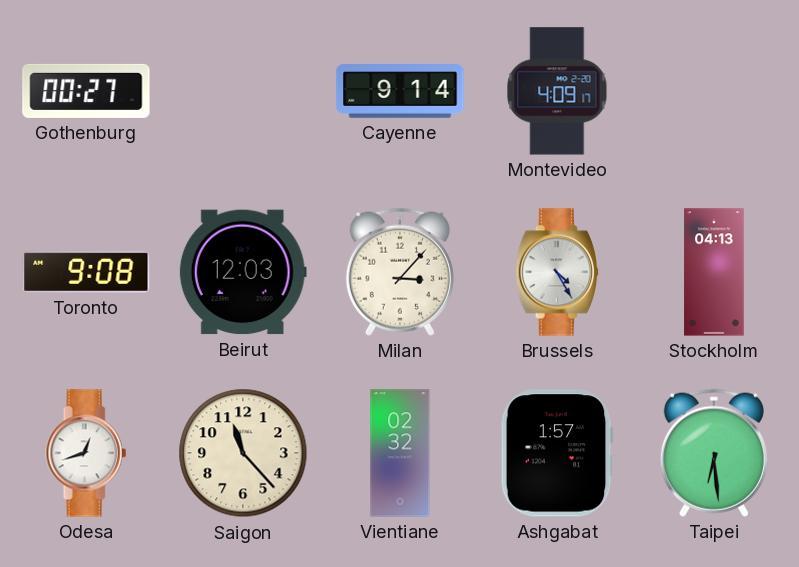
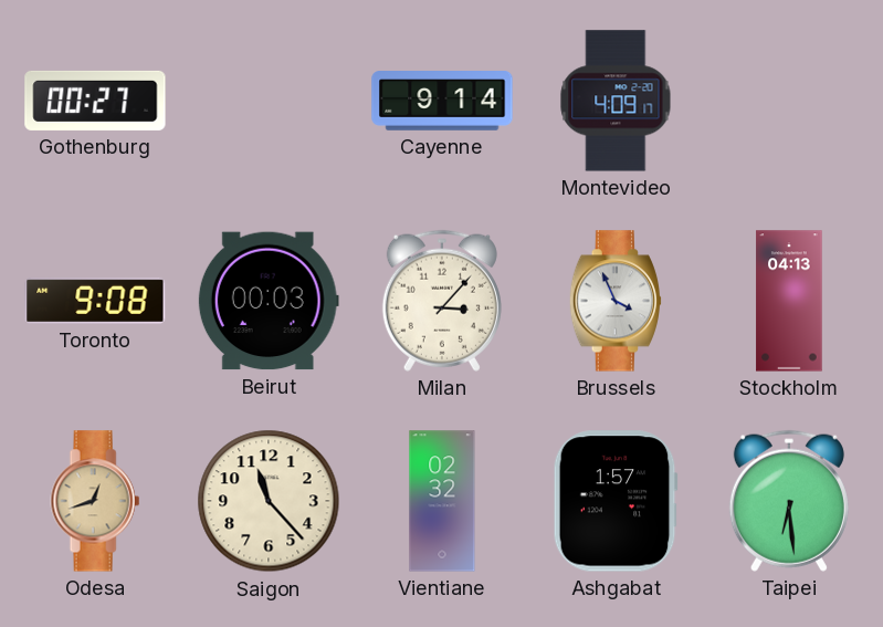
Beirut: 12:03 -> 00:03
Brussels: 4:25 -> 3:56
Odesa dial: white -> champagne
